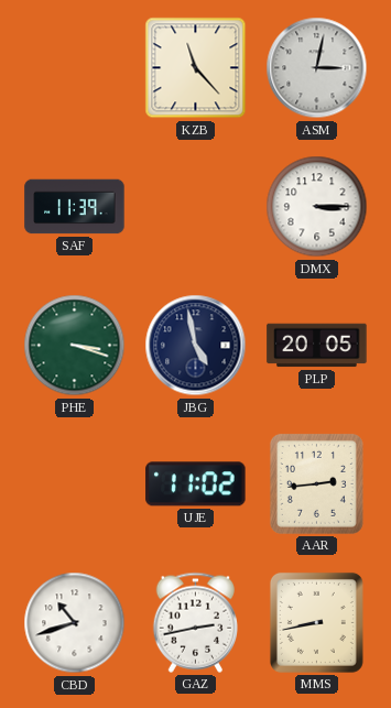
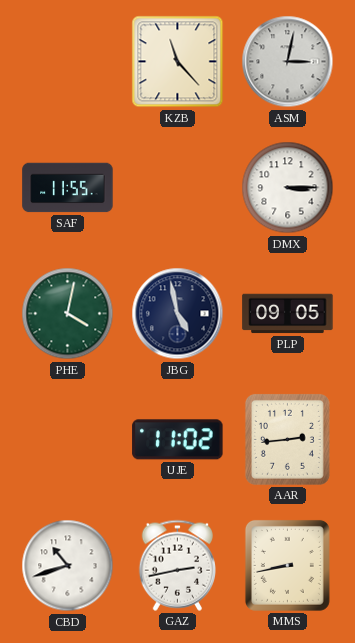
SAF: 11:39 -> 11:55
PHE: 3:18 -> 4:02
PLP: 20:05 -> 09:05
